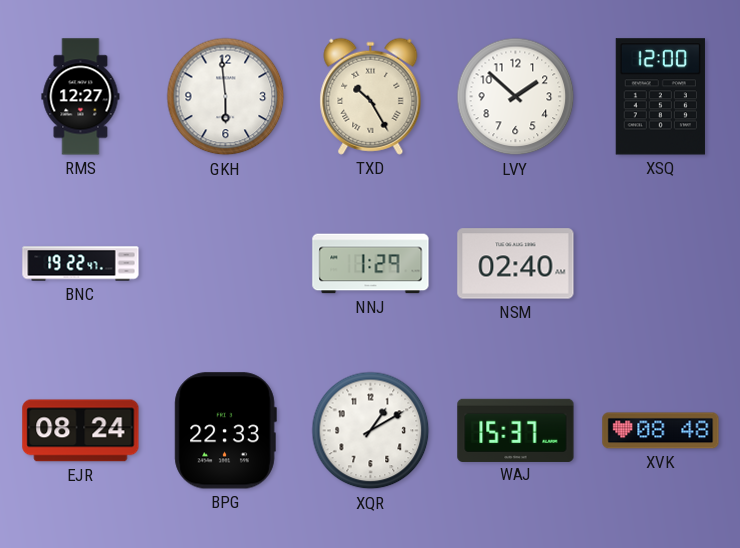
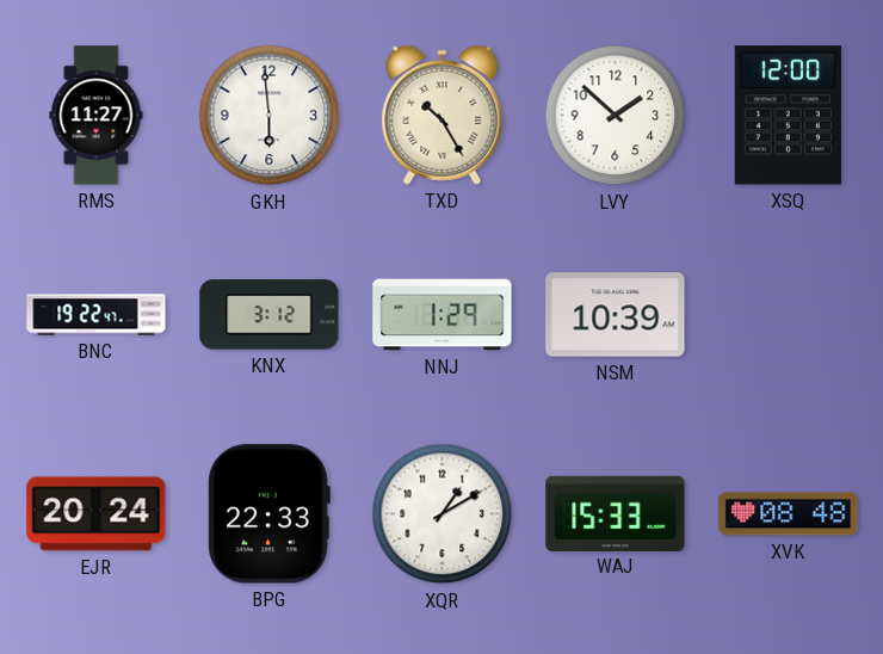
RMS: 12:27 -> 11:27
KNX: none -> 3:12
NSM: 02:40 -> 10:39
EJR: 08:24 -> 20:24
WAJ: 15:37 -> 15:33
